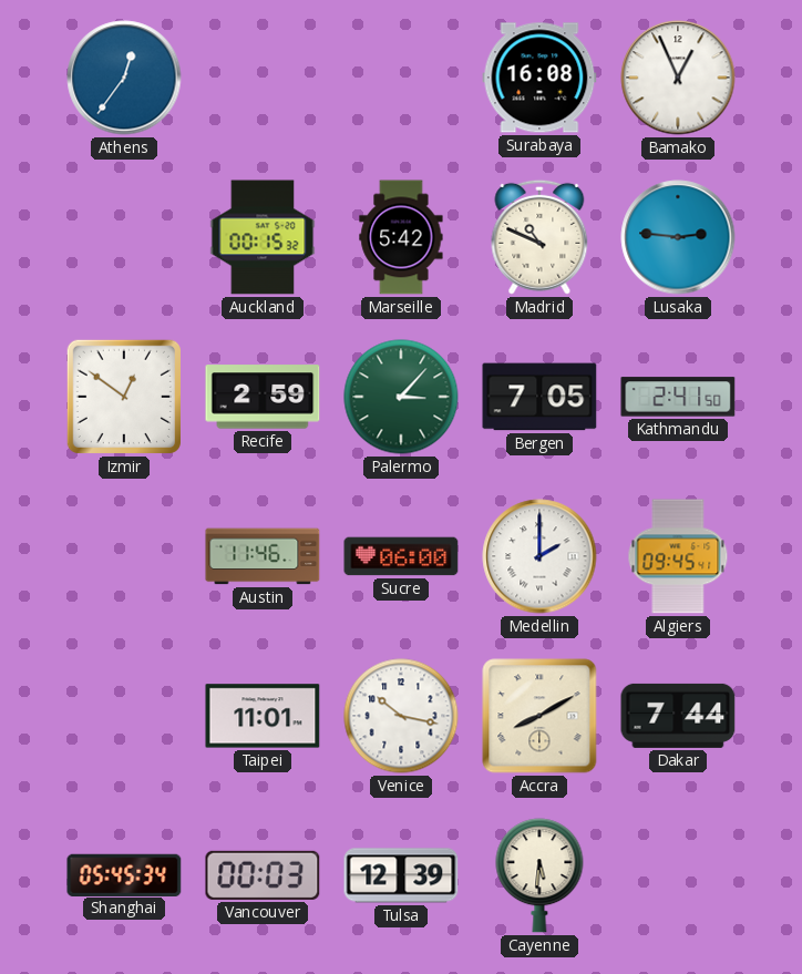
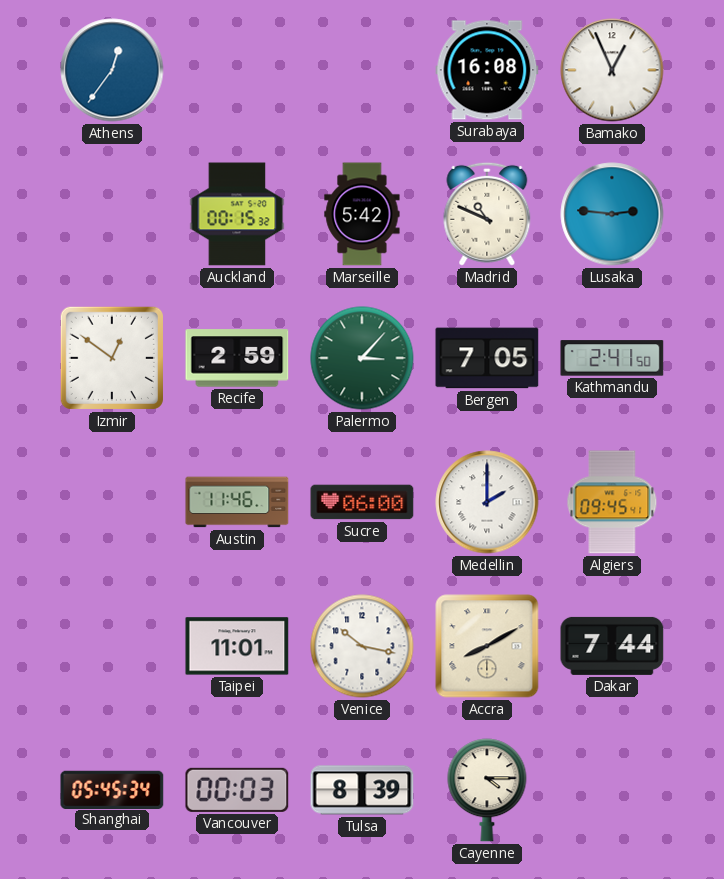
Tulsa: 12:39 -> 8:39
Cayenne: 5:31 -> 4:15
